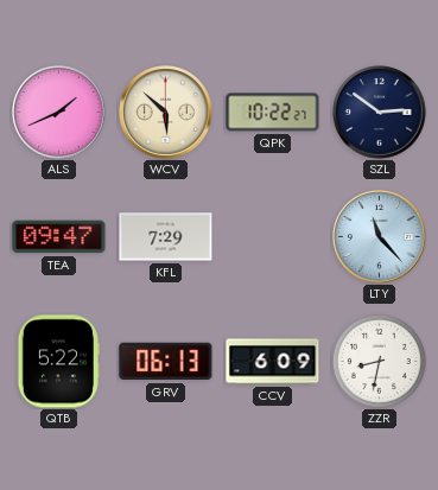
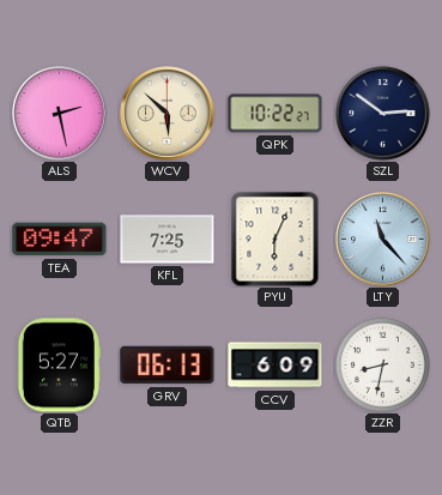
ALS: 1:41 -> 2:28
KFL: 7:29 -> 7:25
PYU: none -> 6:04
QTB: 5:22 -> 5:27
